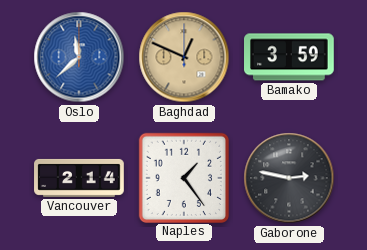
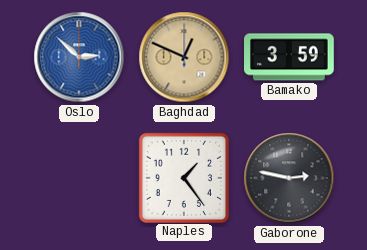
Oslo: 11:38 -> 2:52
Vancouver: 2:14 -> none
